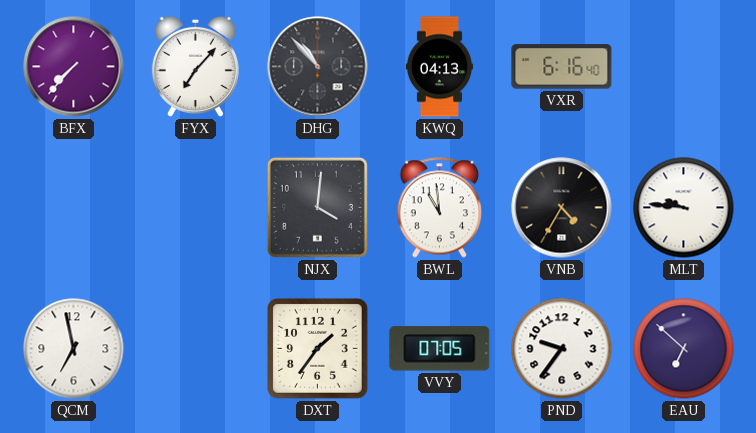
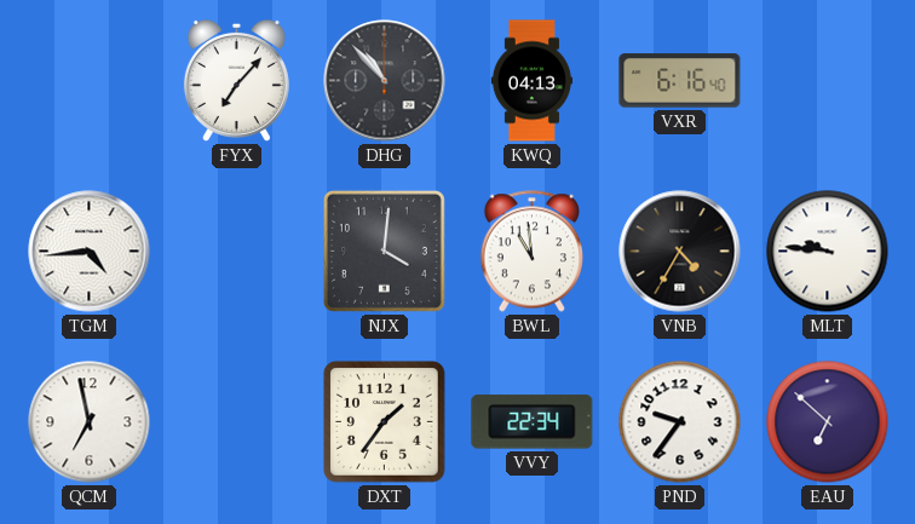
BFX: 7:37 -> none
TGM: none -> 4:44
VVY: 07:05 -> 22:34
